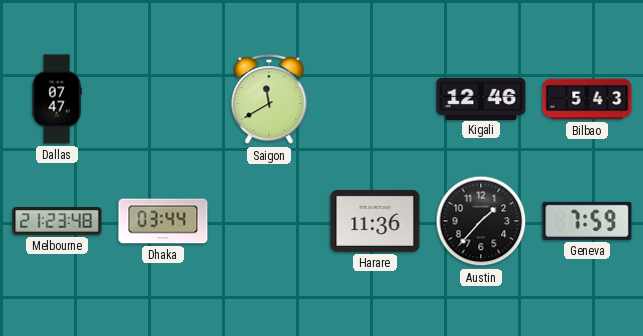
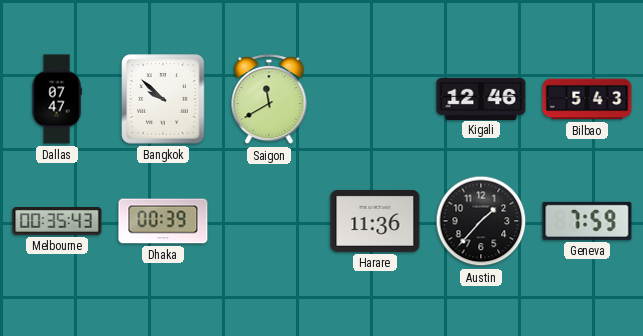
Bangkok: none -> 9:52
Melbourne: 21:23 -> 00:35
Dhaka: 03:44 -> 00:39
